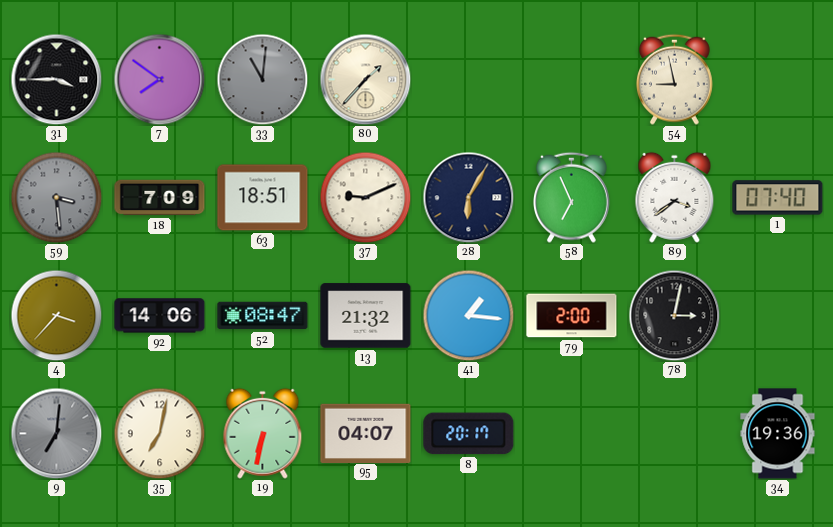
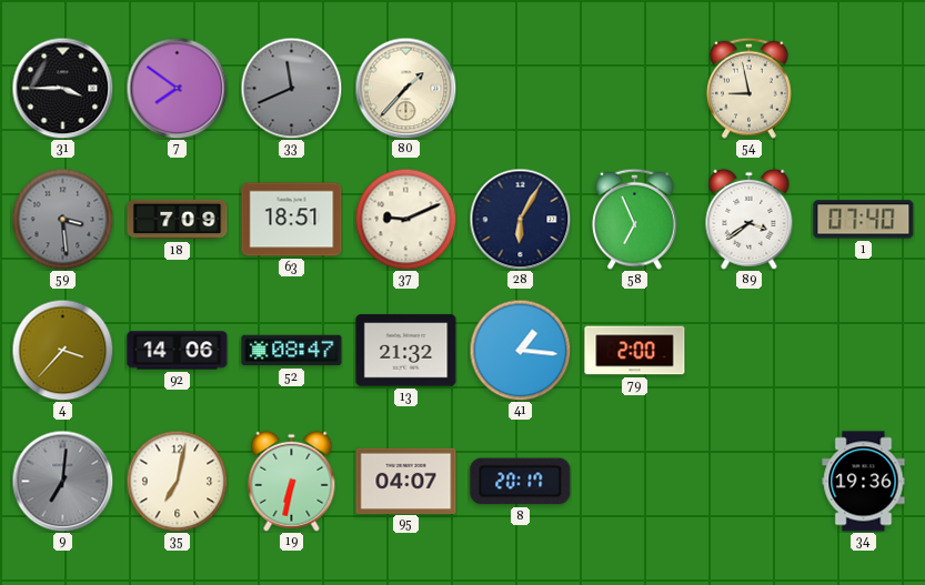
33: 11:01 -> 11:41
78: 3:02 -> none
